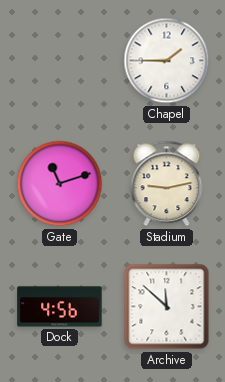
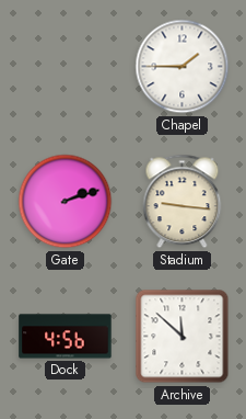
Gate: 11:12 -> 2:12
Stadium: 9:13 -> 9:16
